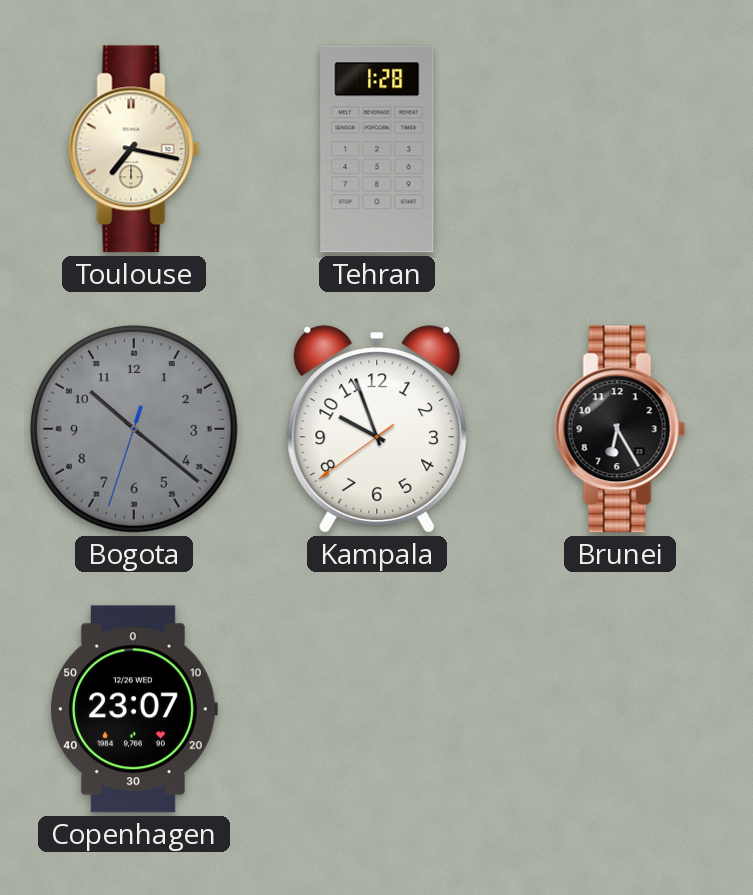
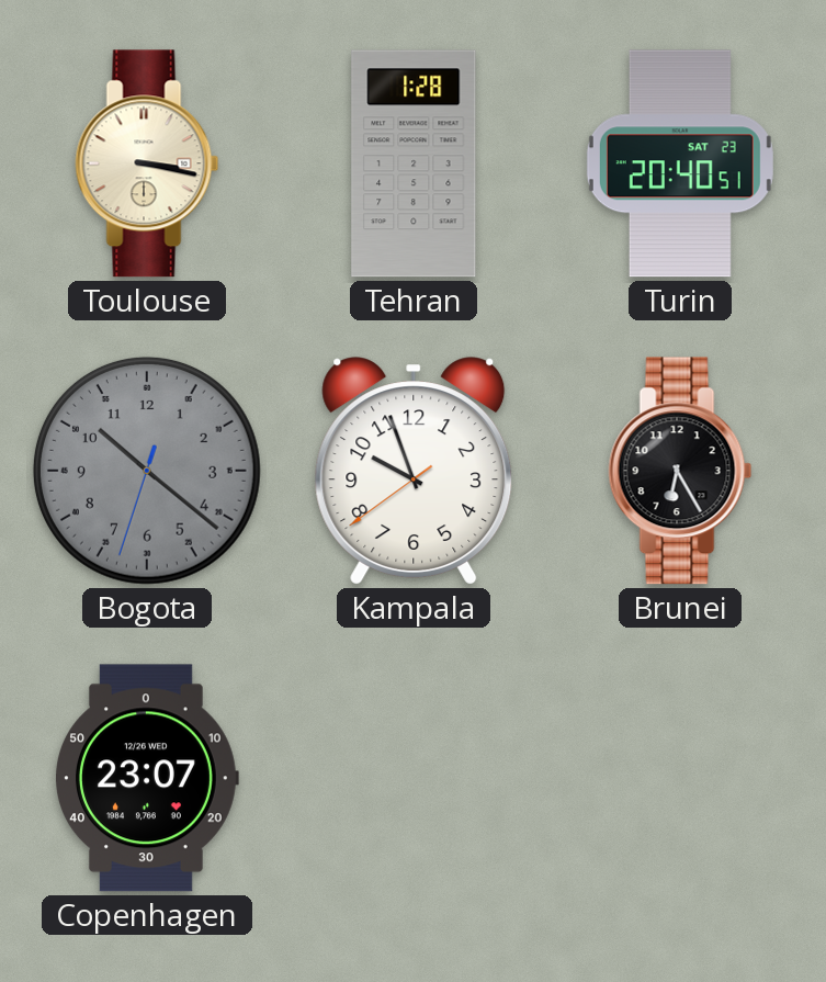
Toulouse: 7:17 -> 3:17
Turin: none -> 20:40
